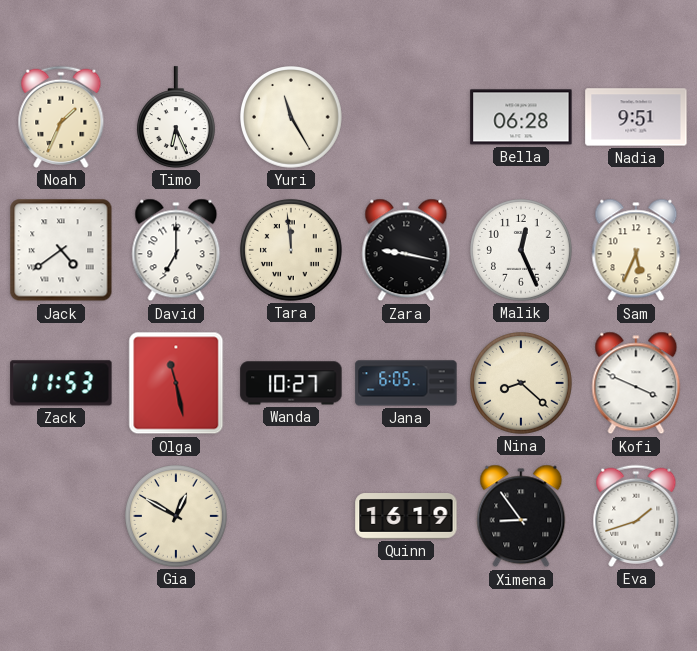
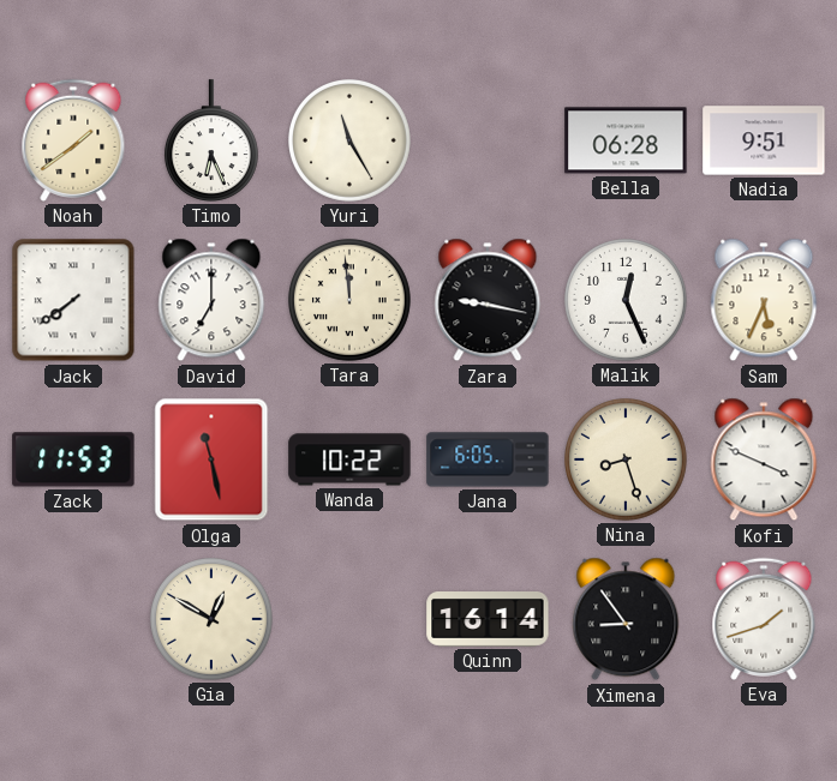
Noah: 1:34 -> 1:39
Jack: 4:39 -> 7:39
Wanda: 10:27 -> 10:22
Nina: 8:22 -> 8:27
Quinn: 16:19 -> 16:14
